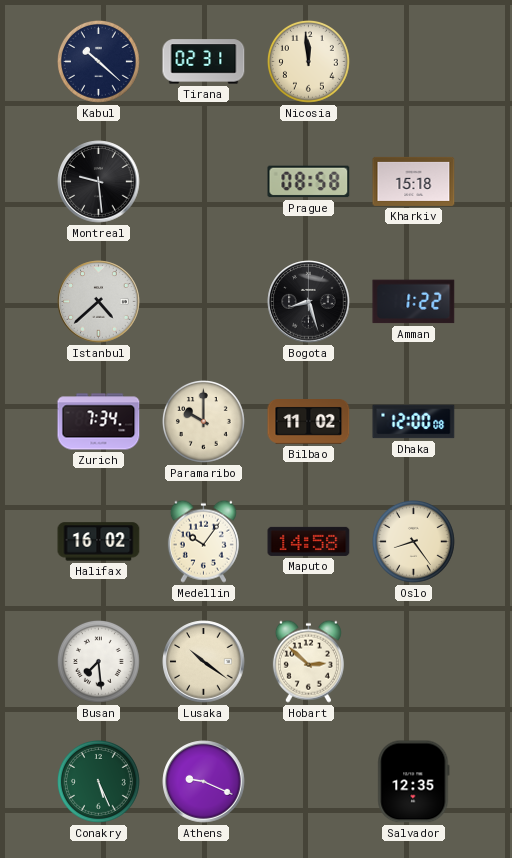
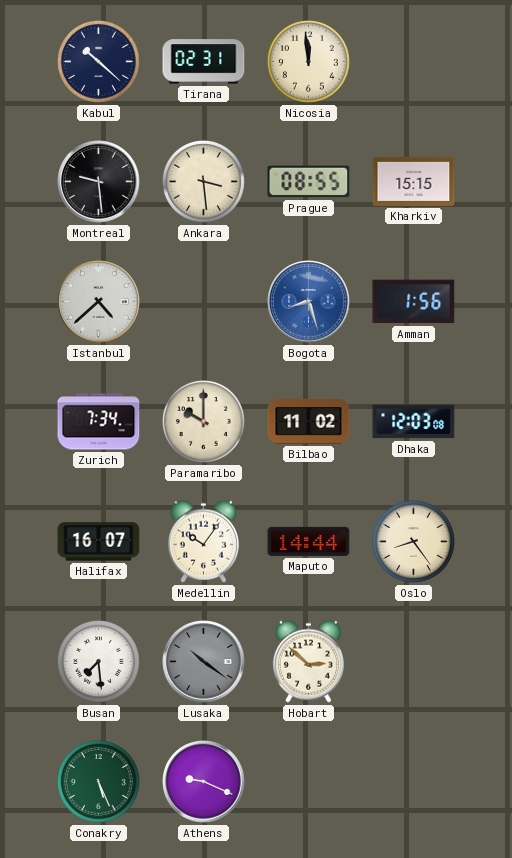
Ankara: none -> 3:29
Prague: 08:58 -> 08:55
Kharkiv: 15:18 -> 15:15
Bogota dial: black -> blue
Amman: 1:22 -> 1:56
Dhaka: 12:00 -> 12:03
Halifax: 16:02 -> 16:07
Maputo: 14:58 -> 14:44
Lusaka dial: cream -> grey
Salvador: 12:35 -> none
